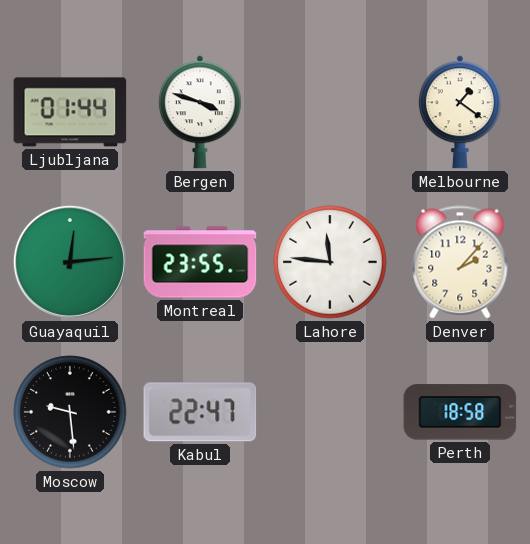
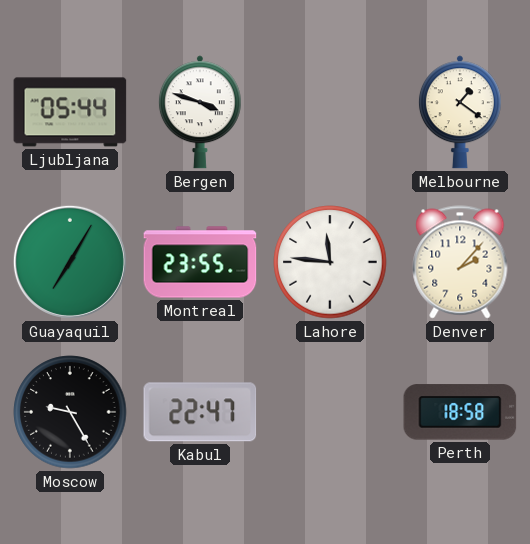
Ljubljana: 01:44 -> 05:44
Guayaquil: 12:14 -> 7:05
Moscow: 9:29 -> 9:25
